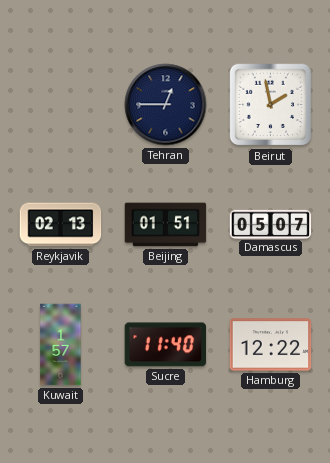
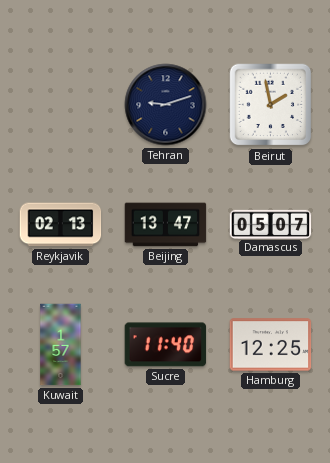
Tehran: 12:45 -> 9:12
Beijing: 01:51 -> 13:47
Hamburg: 12:22 -> 12:25
